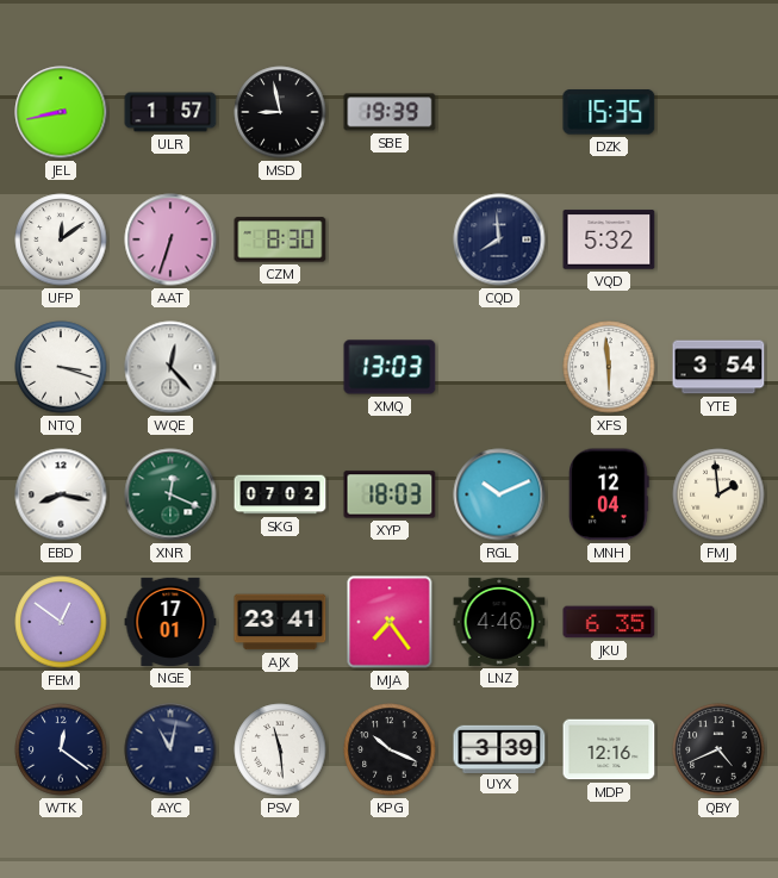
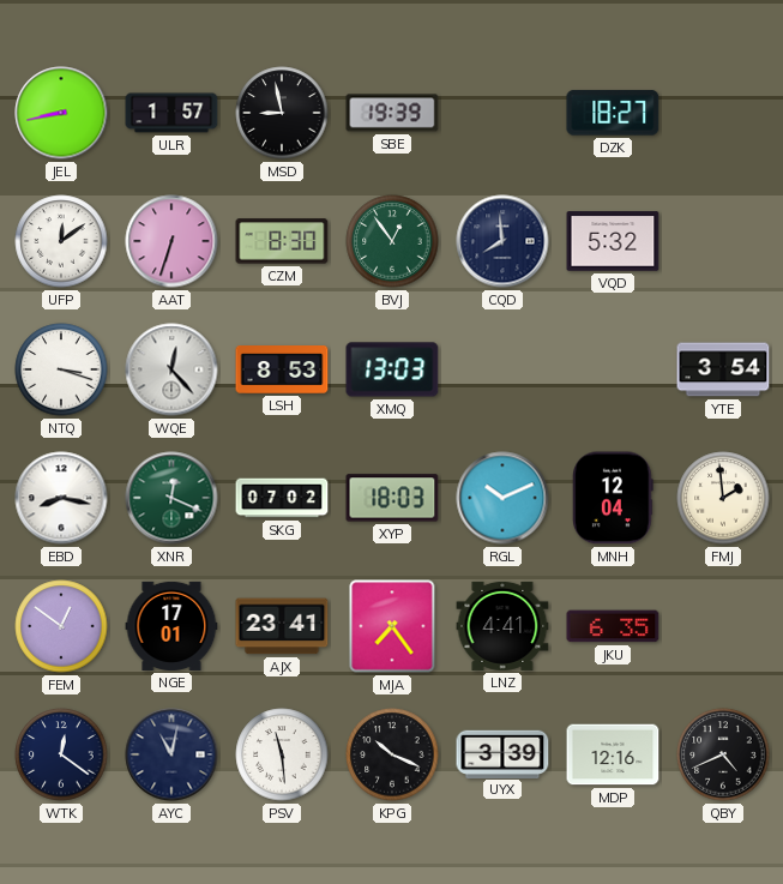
DZK: 15:35 -> 18:27
BVJ: none -> 12:54
LSH: none -> 8:53
XFS: 5:59 -> none
LNZ: 4:46 -> 4:41
